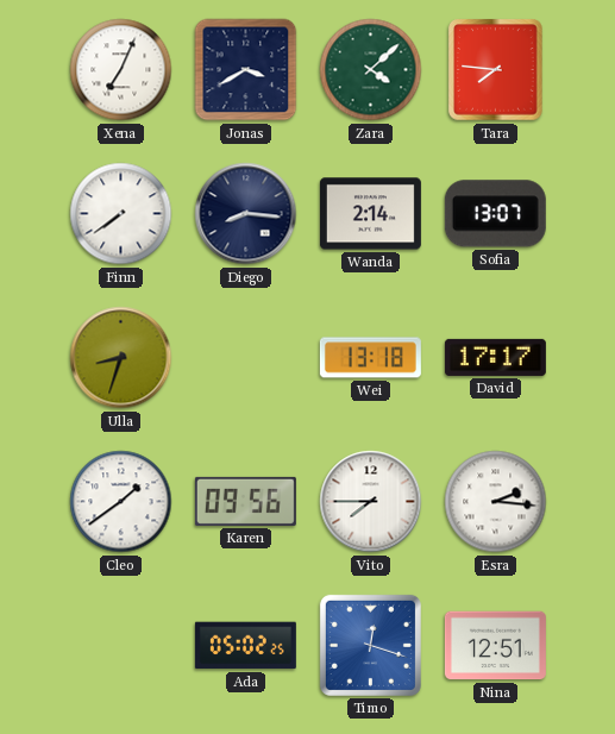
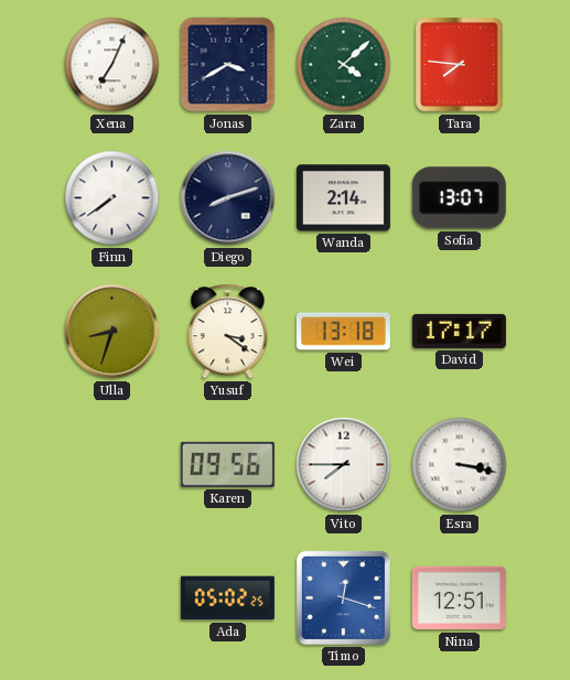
Diego: 8:16 -> 8:12
Yusuf: none -> 3:21
Cleo: 1:39 -> none
Esra: 2:16 -> 3:17
